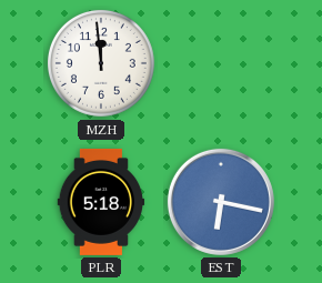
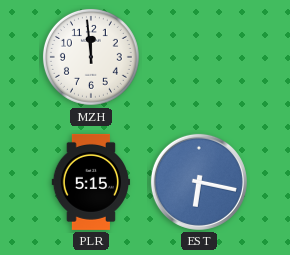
PLR: 5:18 -> 5:15
